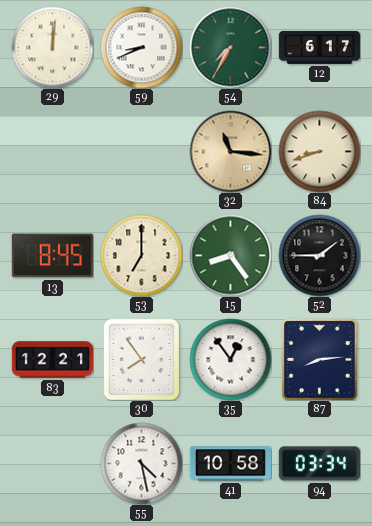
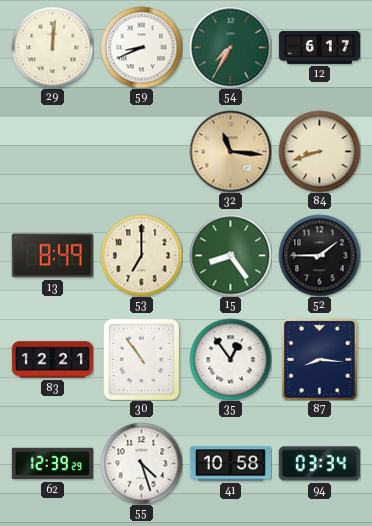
13: 8:45 -> 8:49
30: 7:54 -> 10:54
87: 8:14 -> 8:16
62: none -> 12:39
55: 4:28 -> 4:27
